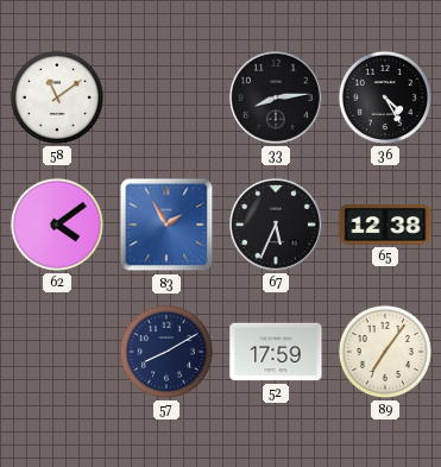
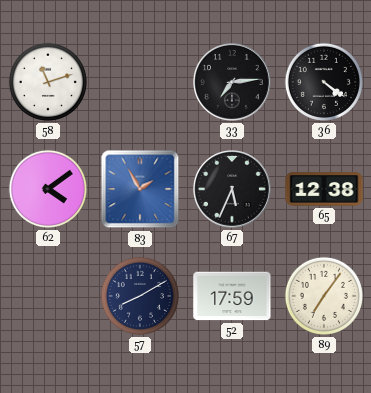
58: 11:09 -> 11:12
33: 8:14 -> 7:14
36: 4:25 -> 4:21
